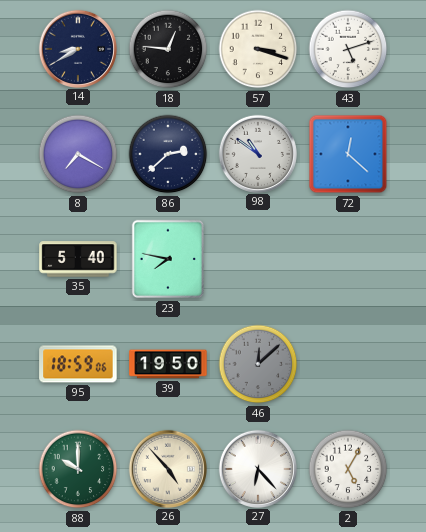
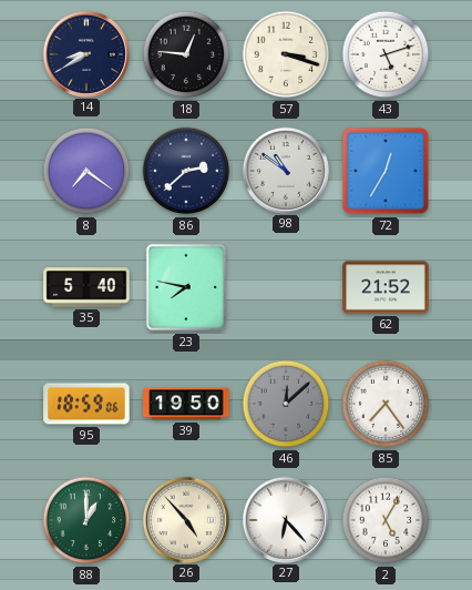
8: 7:20 -> 7:21
72: 12:22 -> 12:35
62: none -> 21:52
85: none -> 7:24
88: 10:00 -> 1:00
